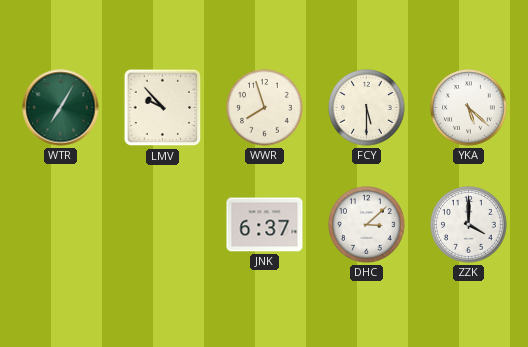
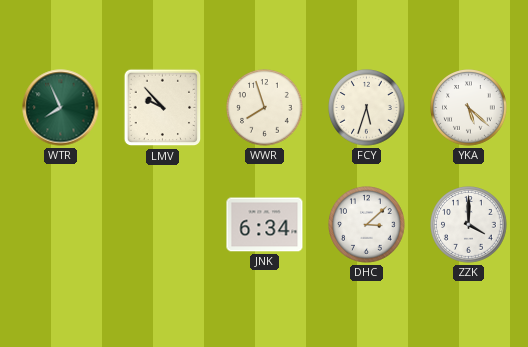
WTR: 7:05 -> 7:56
FCY: 5:30 -> 5:33
JNK: 6:37 -> 6:34
